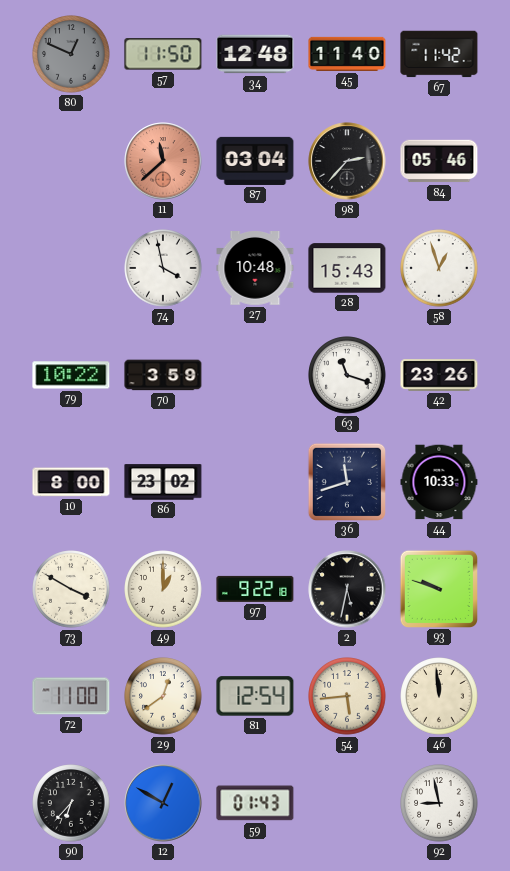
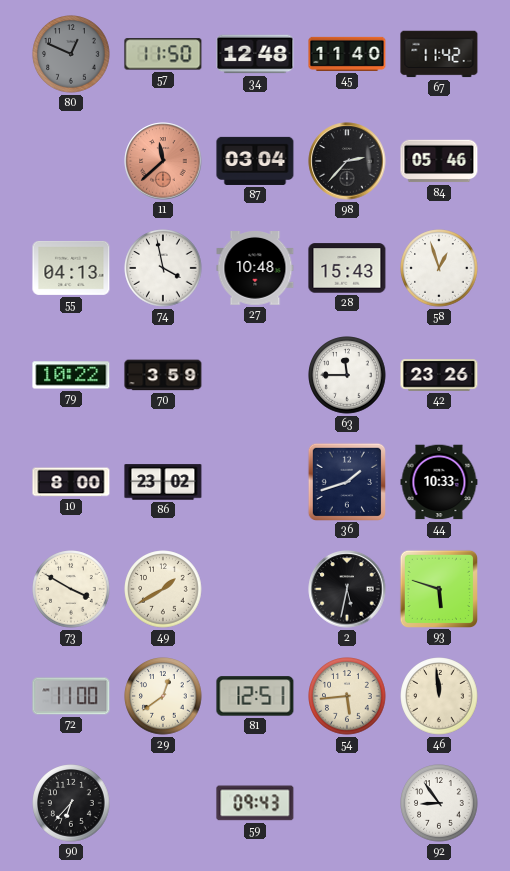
55: none -> 04:13
63: 11:18 -> 11:45
36: 11:42 -> 1:42
49: 1:00 -> 1:40
97: 9:22 -> none
93: 9:48 -> 5:48
81: 12:54 -> 12:51
12: 12:50 -> none
59: 01:43 -> 09:43
92: 8:58 -> 8:54
